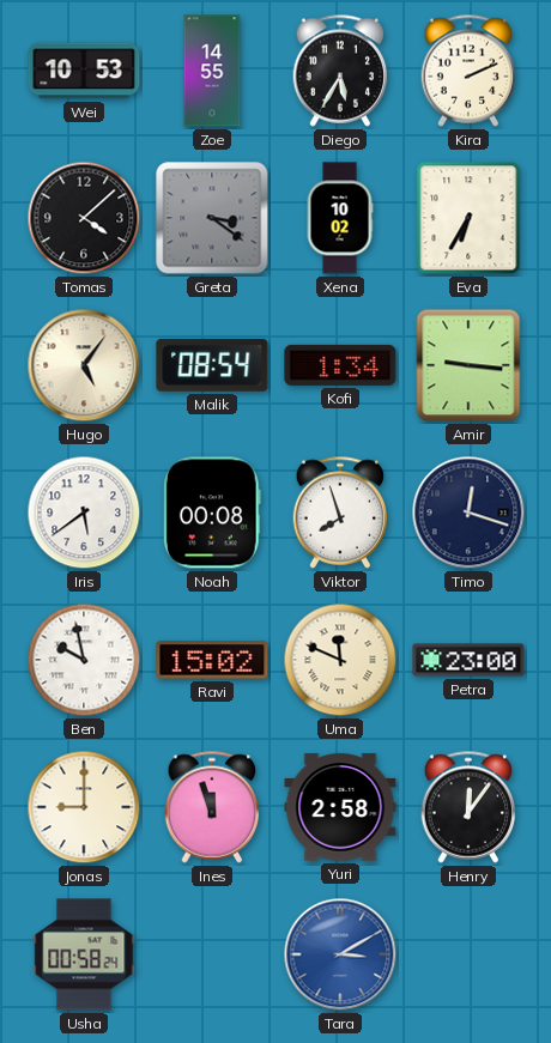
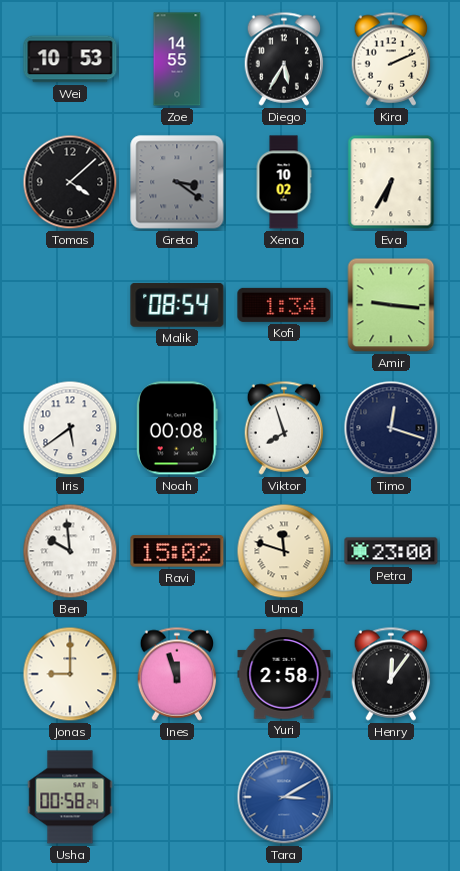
Hugo: 5:06 -> none
Ben: 9:58 -> 9:59
Uma: 11:49 -> 11:48
